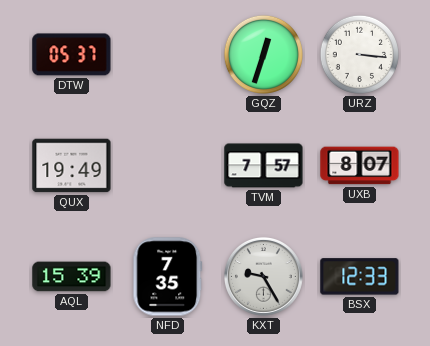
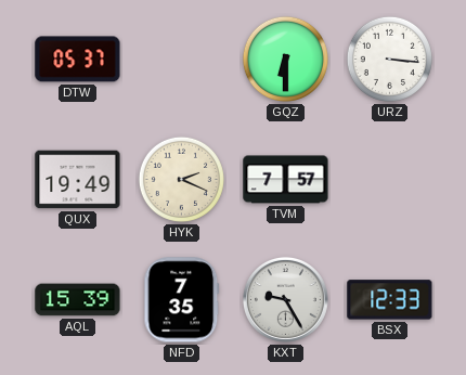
GQZ: 12:33 -> 6:30
HYK: none -> 2:19
UXB: 8:07 -> none
